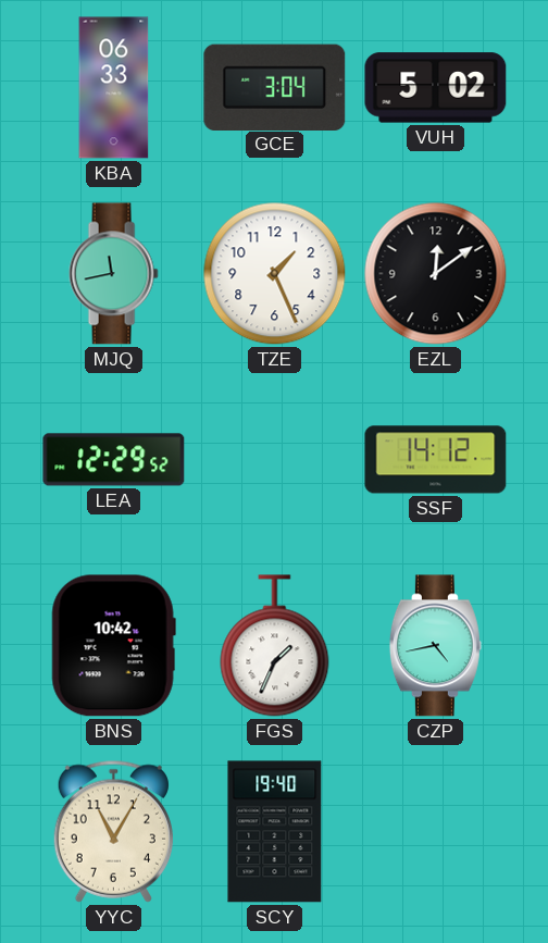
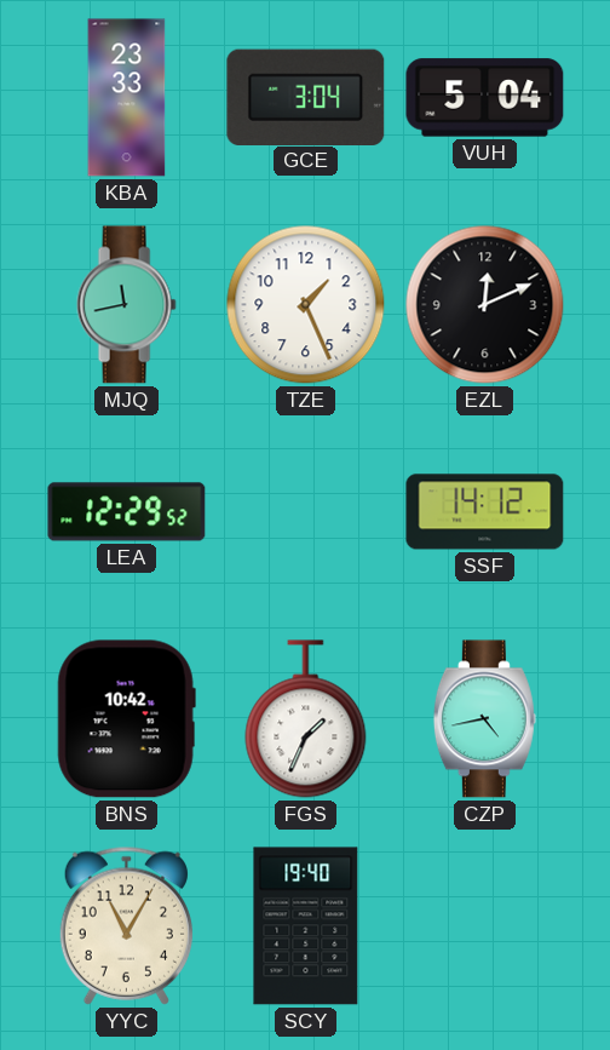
KBA: 06:33 -> 23:33
VUH: 5:02 -> 5:04
EZL: 12:09 -> 12:11
